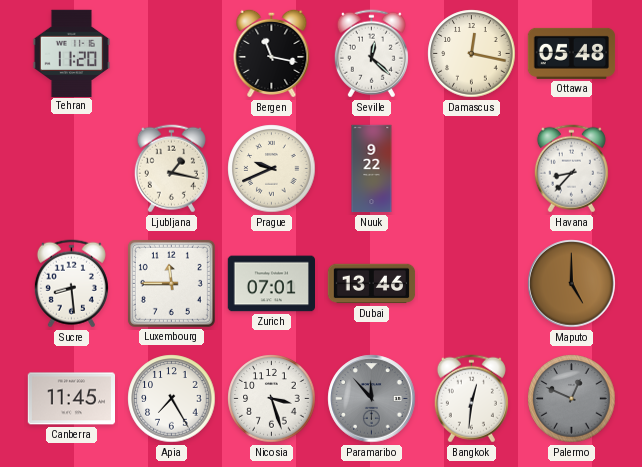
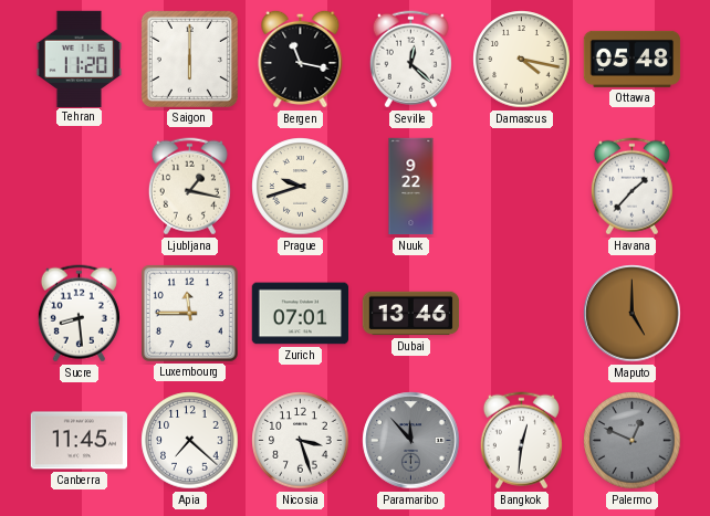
Saigon: none -> 6:00
Damascus: 12:17 -> 4:17
Prague: 9:41 -> 9:42
Havana: 8:37 -> 1:37
Apia: 7:25 -> 7:22
